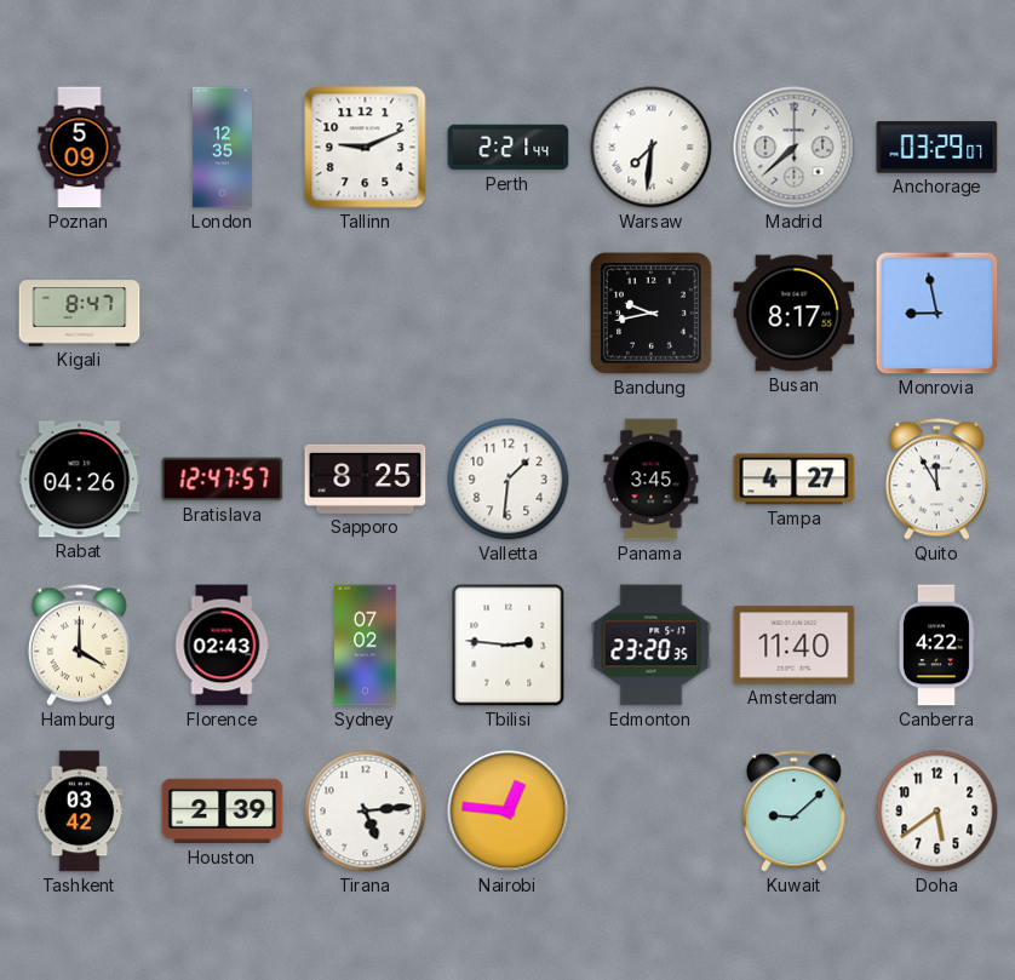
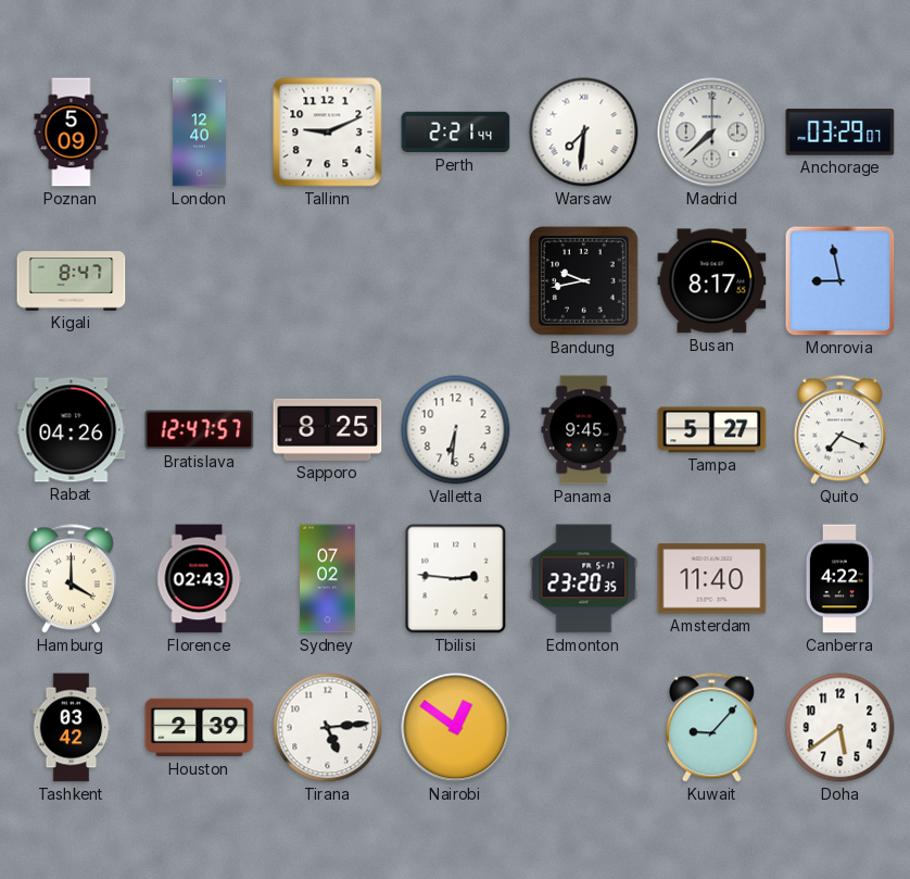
London: 12:35 -> 12:40
Valletta: 1:31 -> 6:31
Panama: 3:45 -> 9:45
Tampa: 4:27 -> 5:27
Quito: 11:55 -> 7:19
Nairobi: 12:46 -> 12:51
Kuwait: 9:08 -> 9:07
